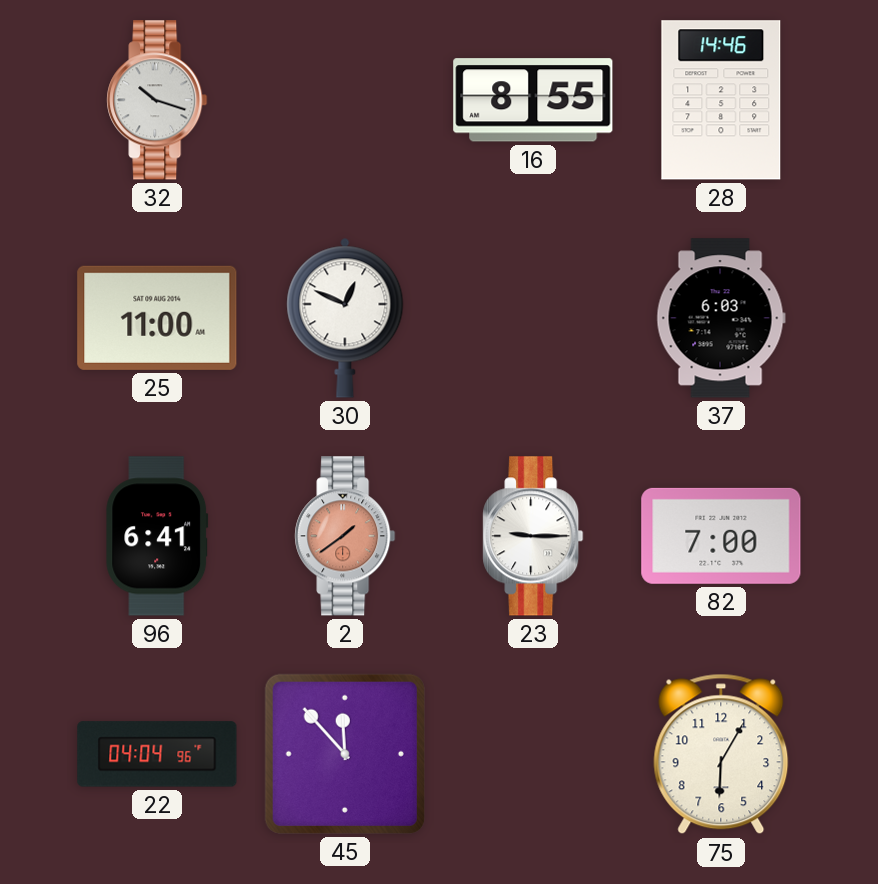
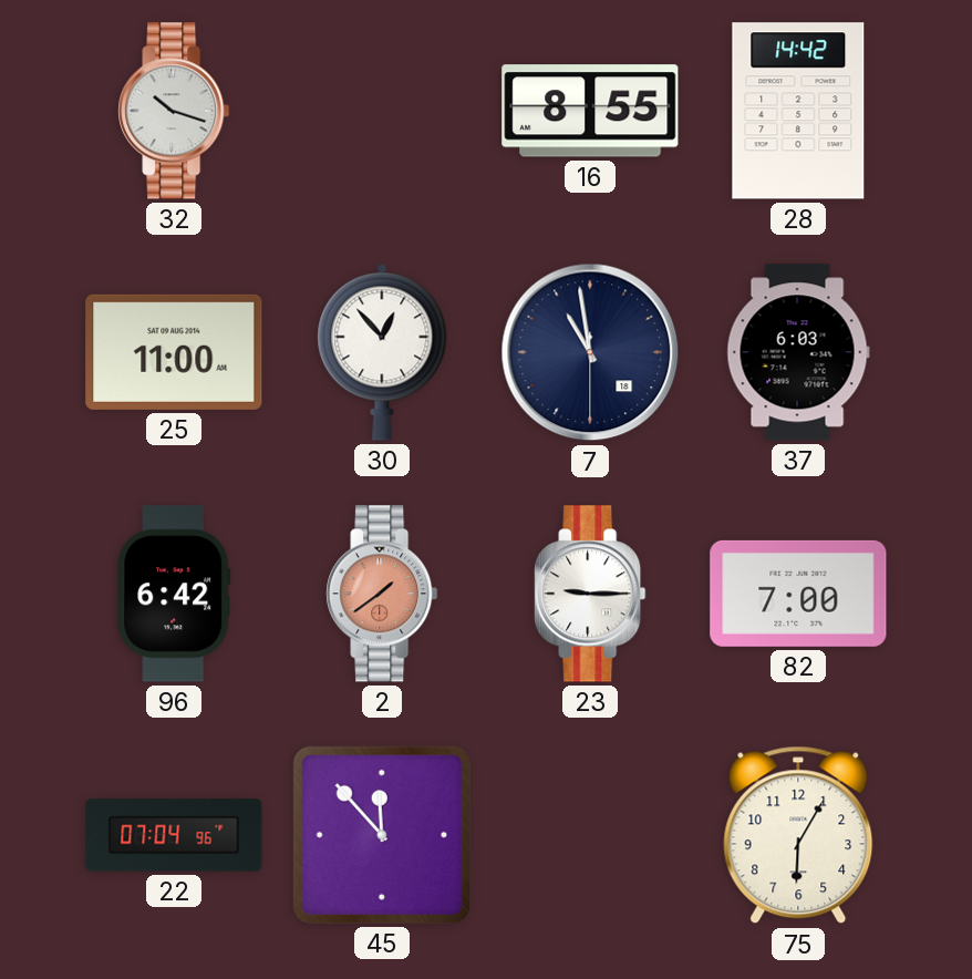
28: 14:46 -> 14:42
30: 12:49 -> 12:53
7: none -> 10:58
96: 6:41 -> 6:42
22: 04:04 -> 07:04
